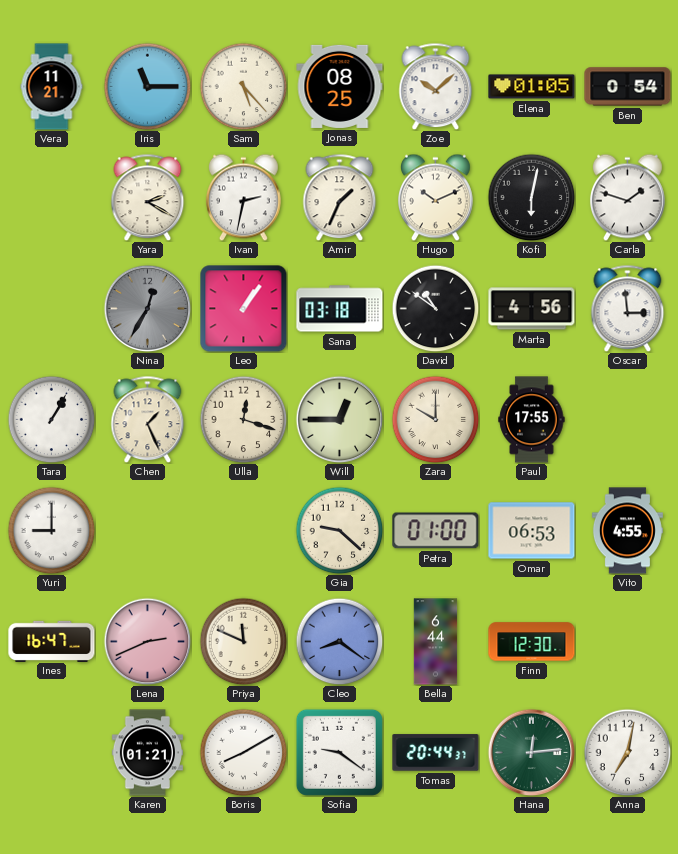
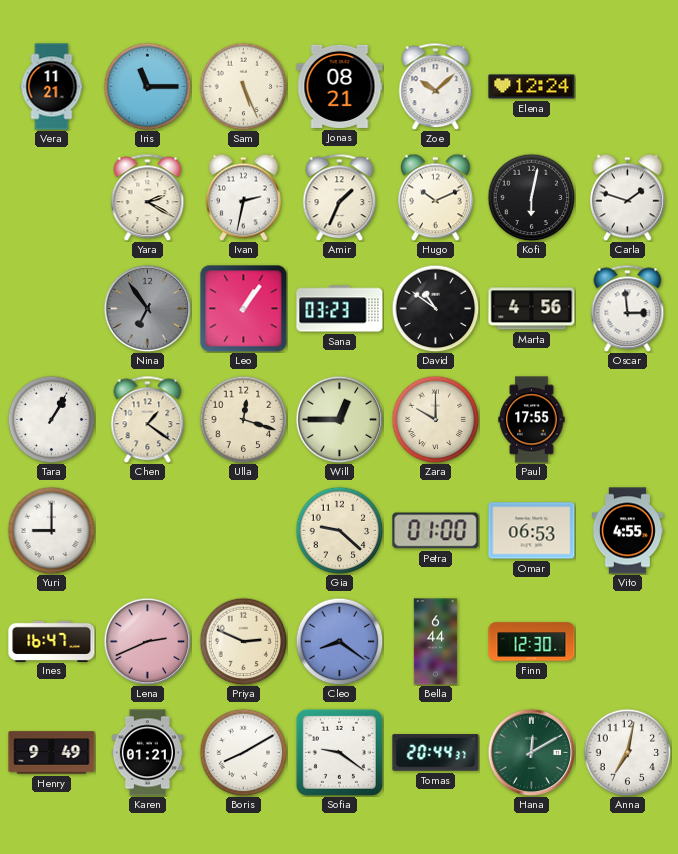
Sam: 5:23 -> 5:26
Jonas: 08:25 -> 08:21
Elena: 01:05 -> 12:24
Ben: 0:54 -> none
Nina: 12:35 -> 6:54
Sana: 03:18 -> 03:23
Chen: 1:26 -> 1:21
Priya: 11:49 -> 2:49
Henry: none -> 9:49
Hana: 12:14 -> 12:10
